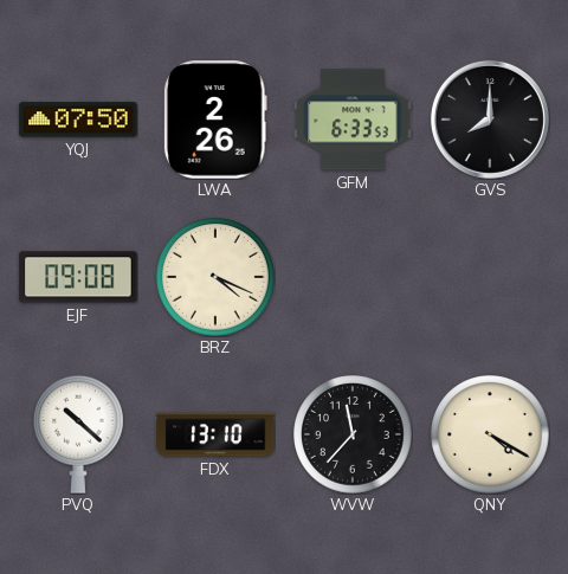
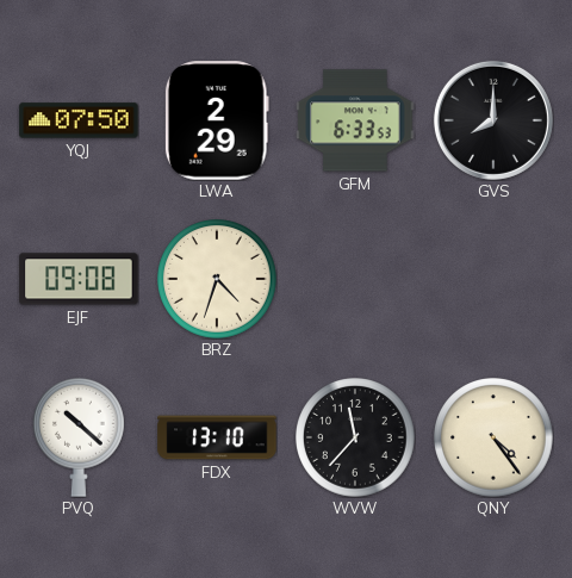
LWA: 2:26 -> 2:29
BRZ: 4:19 -> 4:33
QNY: 4:20 -> 4:24
